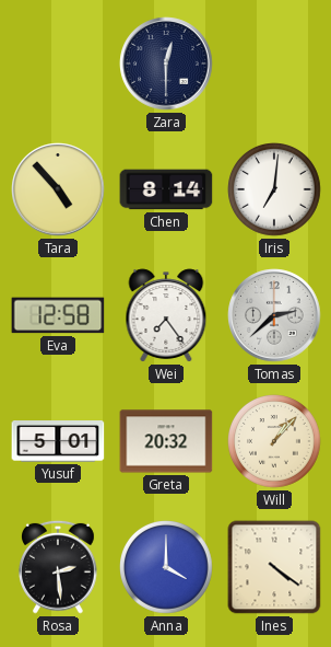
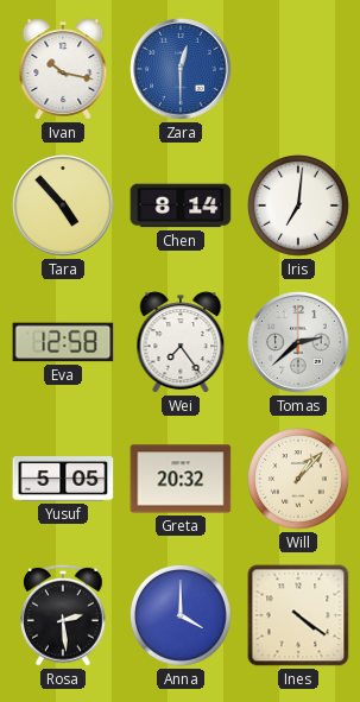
Ivan: none -> 10:17
Zara dial: navy -> blue
Yusuf: 5:01 -> 5:05
